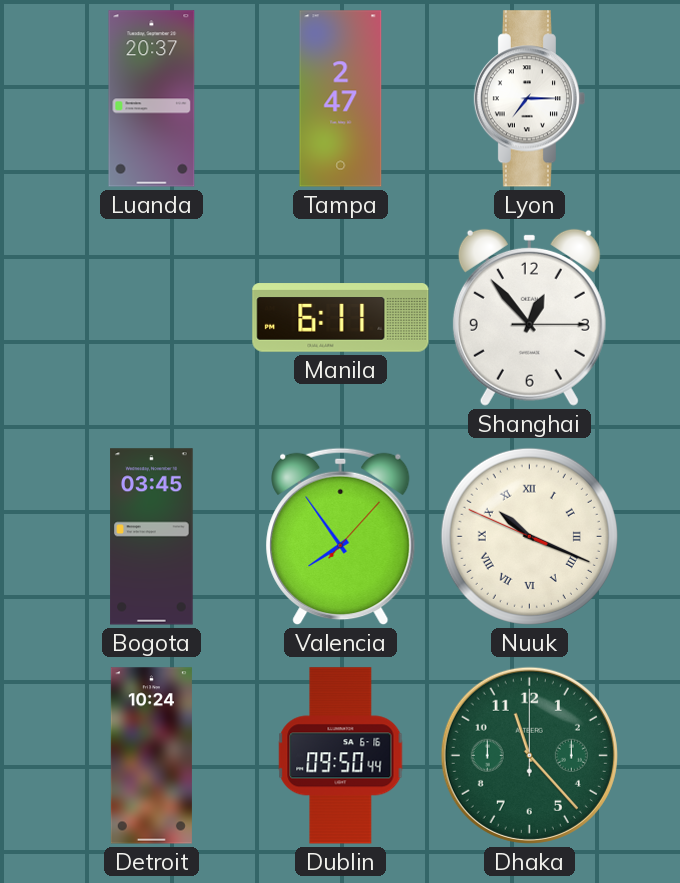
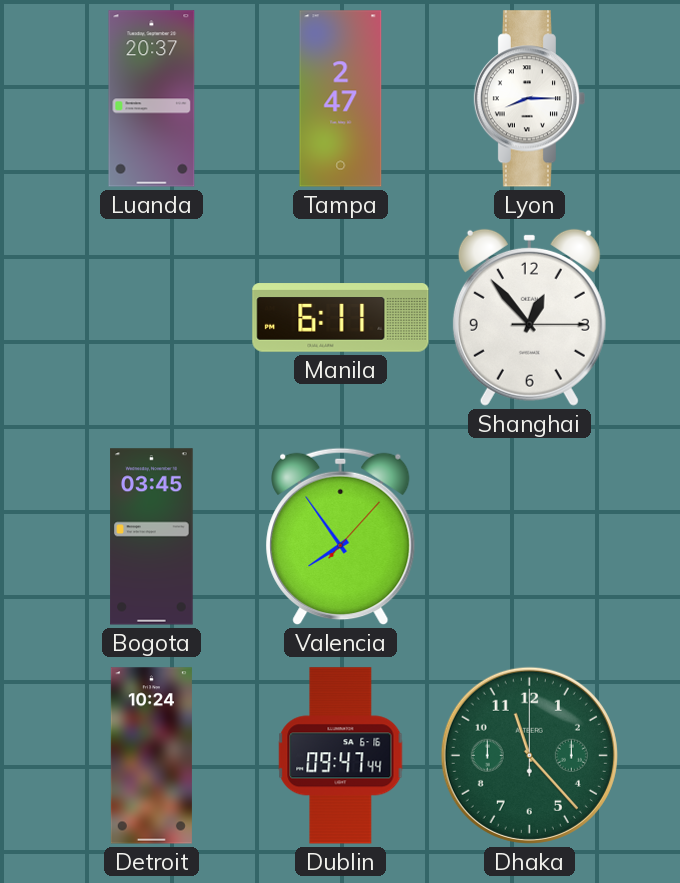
Lyon: 7:15 -> 8:15
Nuuk: 10:18 -> none
Dublin: 09:50 -> 09:47
